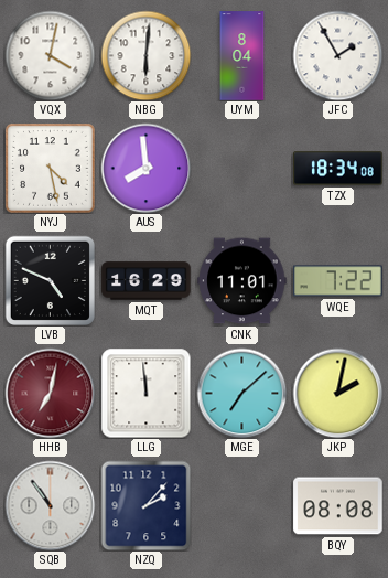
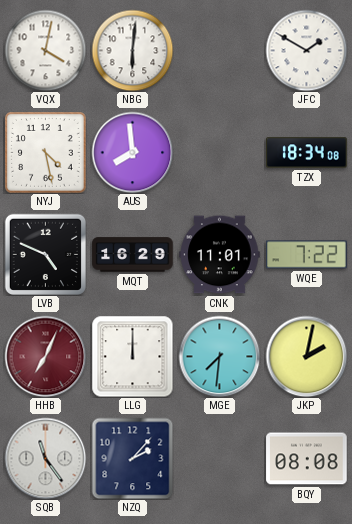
UYM: 8:04 -> none
JFC: 1:55 -> 1:50
HHB: 7:02 -> 7:04
LLG: 11:59 -> 12:00
MGE: 7:08 -> 7:31
SQB: 10:54 -> 11:24
